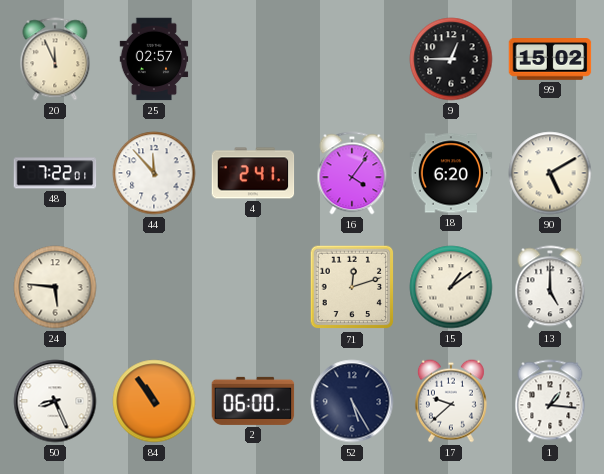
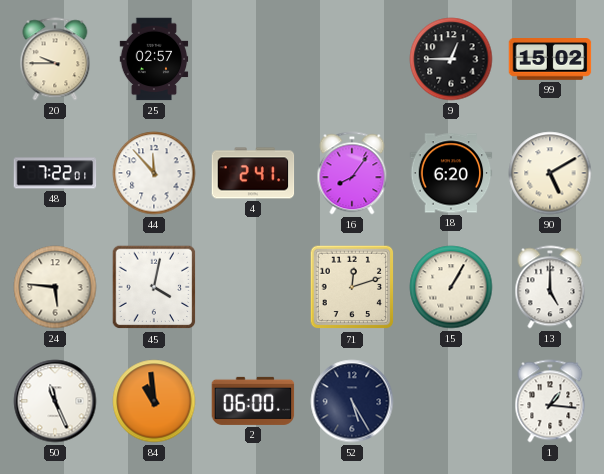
20: 11:56 -> 9:45
16: 4:06 -> 8:06
45: none -> 4:02
15: 1:09 -> 1:05
50: 8:26 -> 11:26
84: 10:54 -> 10:59
17: 9:38 -> none
